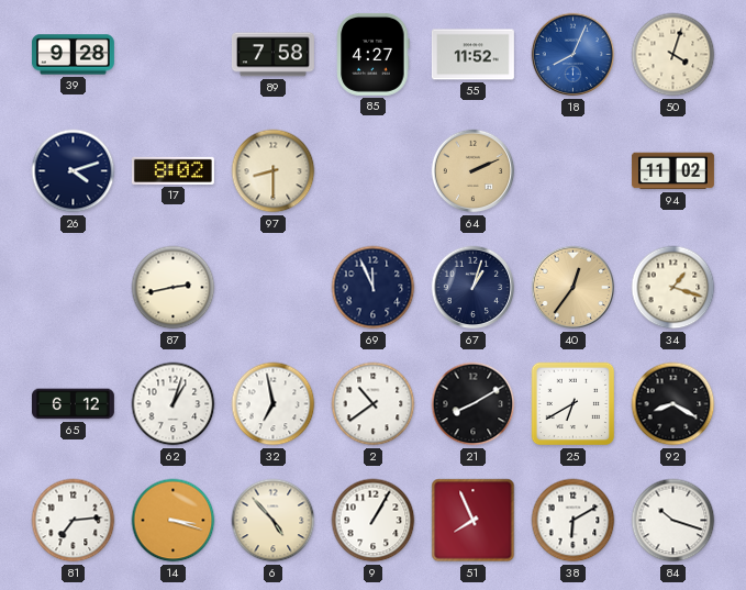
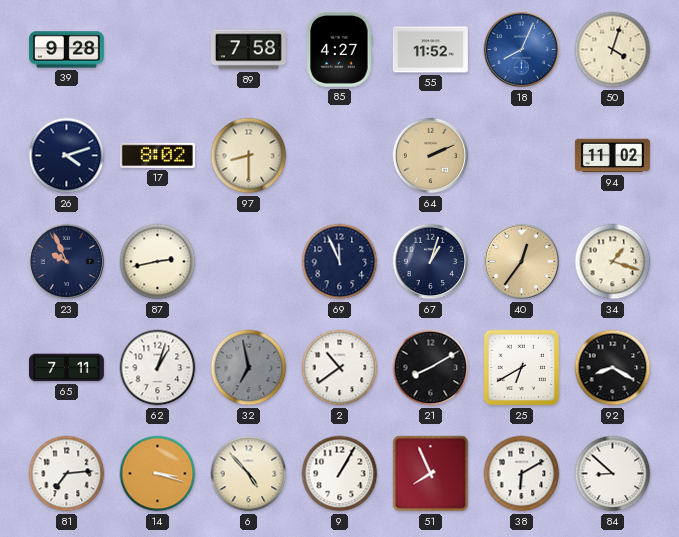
23: none -> 9:56
65: 6:12 -> 7:11
32 dial: white -> grey
84: 10:18 -> 8:52
